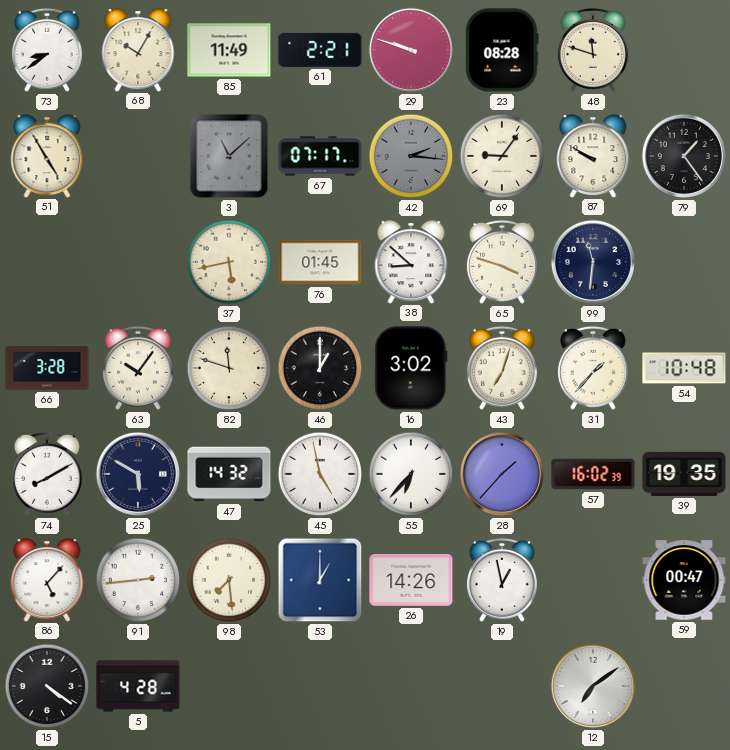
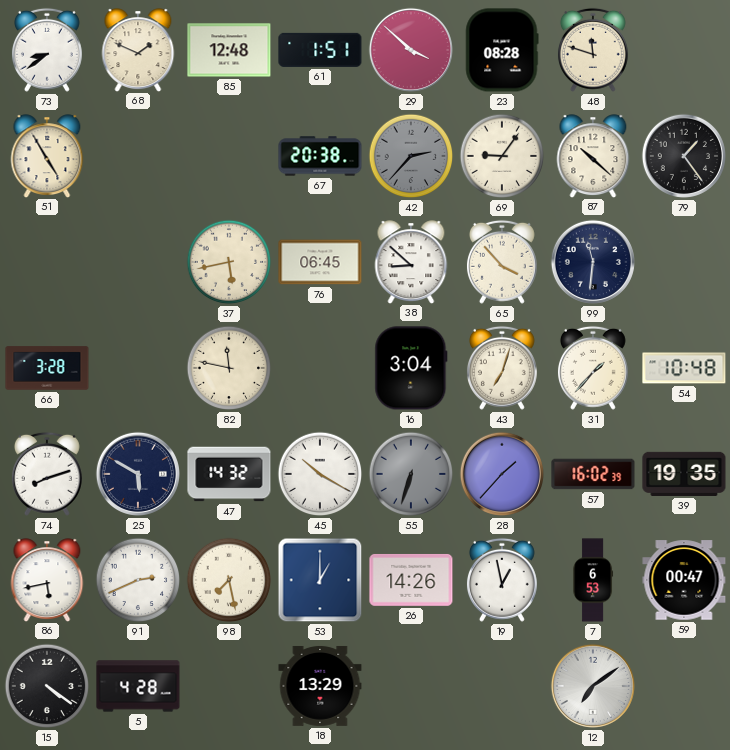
68: 10:05 -> 1:49
85: 11:49 -> 12:48
61: 2:21 -> 1:51
29: 9:48 -> 3:52
3: 11:08 -> none
67: 07:17 -> 20:38
42: 2:16 -> 2:37
87: 9:50 -> 10:22
76: 01:45 -> 06:45
65: 3:48 -> 3:53
63: 10:06 -> none
82: 11:48 -> 11:47
46: 1:00 -> none
16: 3:02 -> 3:04
74: 8:10 -> 8:12
45: 4:58 -> 10:20
55: 6:37 -> 6:33
55 dial: white -> grey
86: 5:07 -> 5:43
91: 2:44 -> 2:41
98: 7:29 -> 7:28
7: none -> 6:53
18: none -> 13:29
